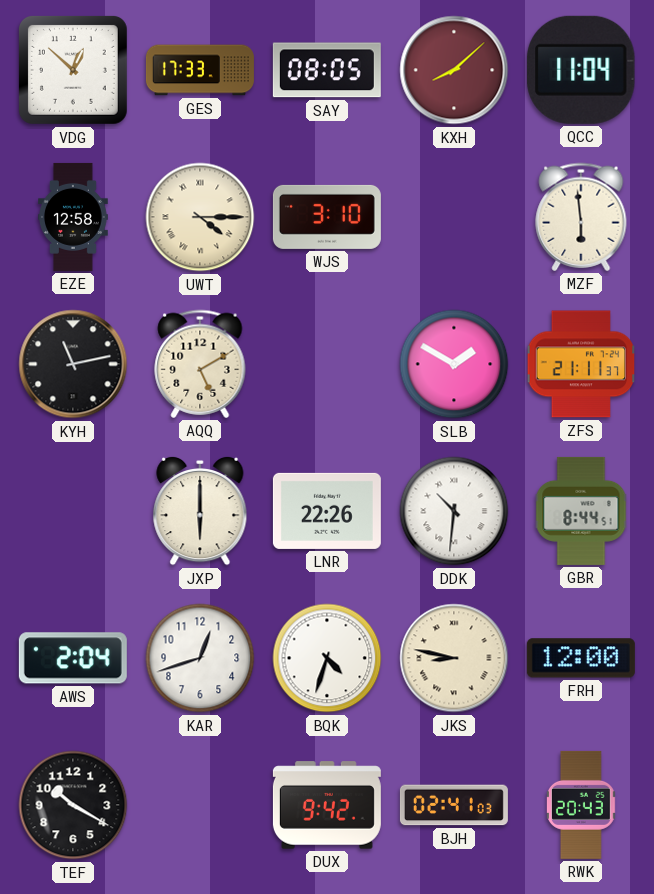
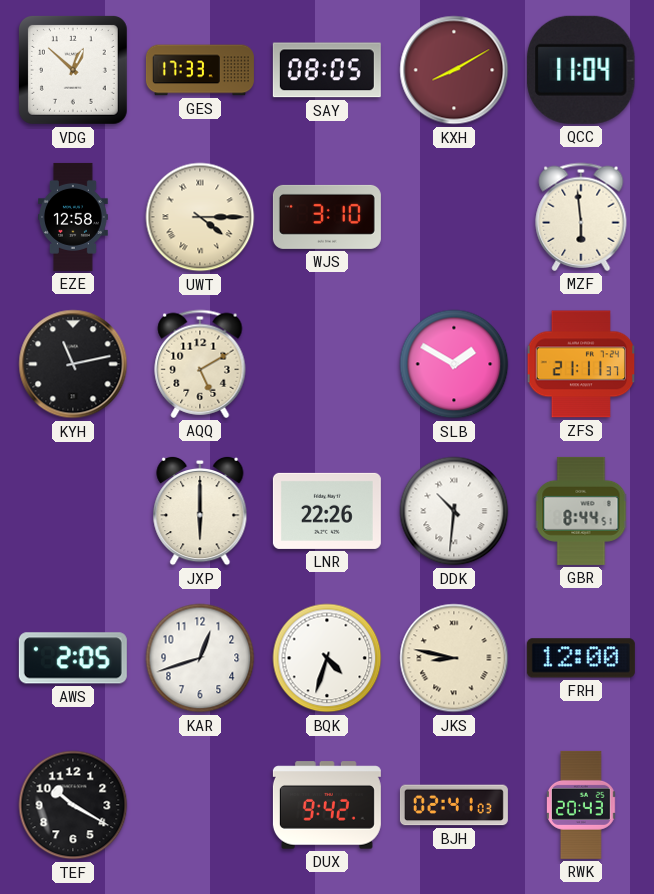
KXH: 8:08 -> 8:10
AWS: 2:04 -> 2:05
